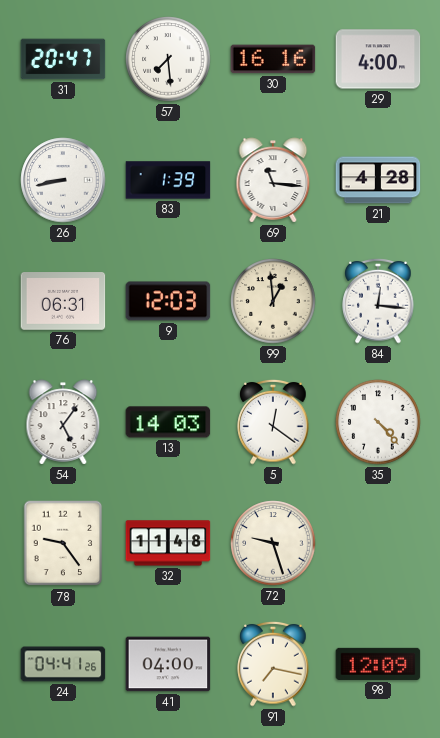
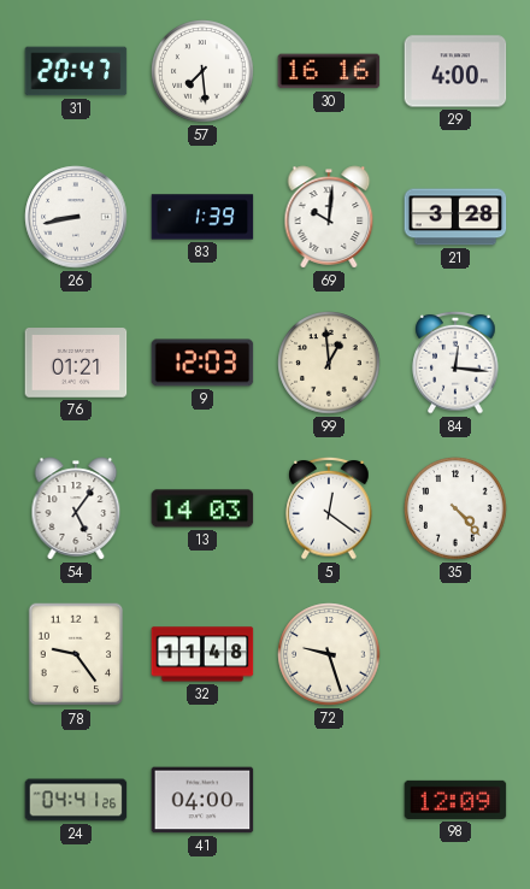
69: 11:16 -> 10:01
21: 4:28 -> 3:28
76: 06:31 -> 01:21
91: 7:17 -> none
